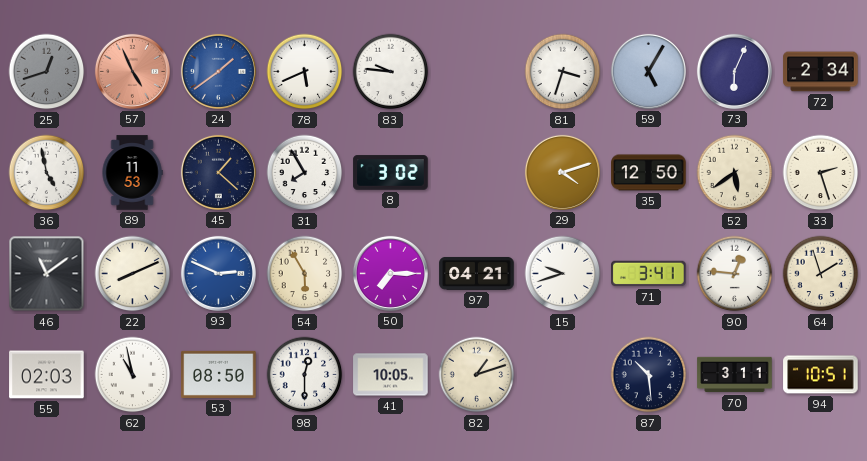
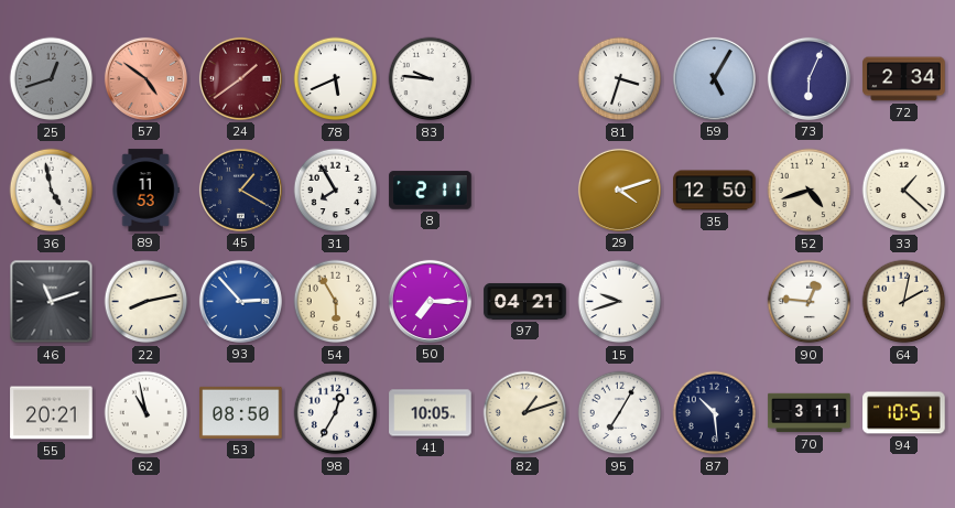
57: 4:56 -> 4:51
24 dial: blue -> burgundy
45: 1:22 -> 1:20
8: 3:02 -> 2:11
52: 5:39 -> 4:42
33: 2:27 -> 1:22
46: 11:09 -> 11:12
22: 8:11 -> 8:13
93: 2:49 -> 2:53
71: 3:41 -> none
64: 1:57 -> 2:02
55: 02:03 -> 20:21
98: 12:30 -> 12:35
95: none -> 7:05
